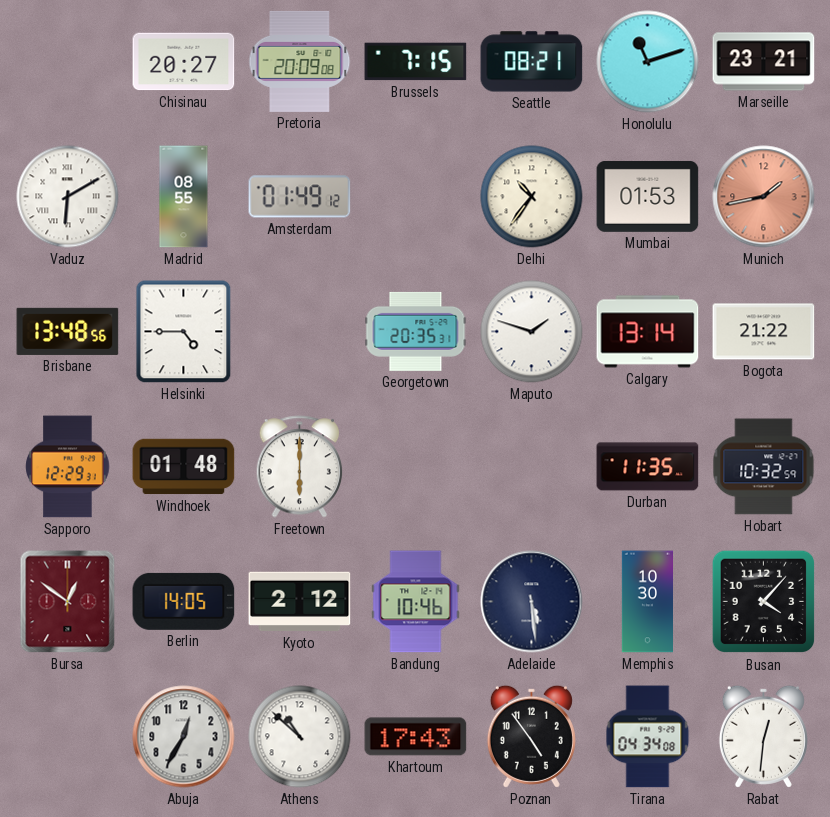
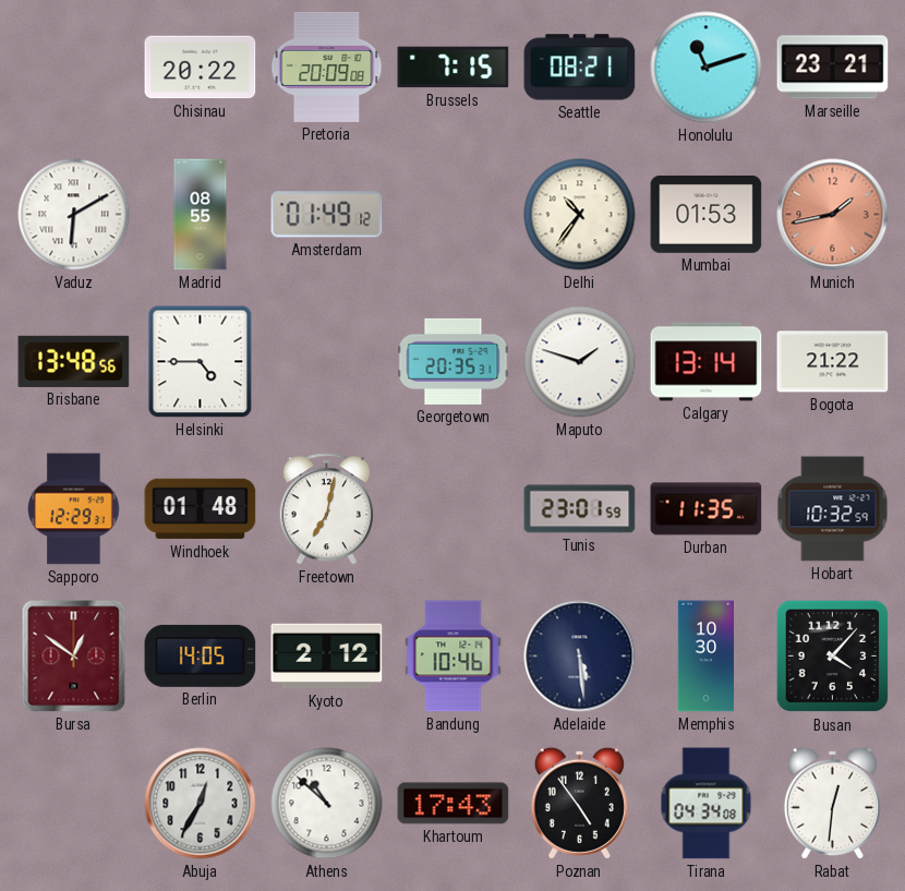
Chisinau: 20:27 -> 20:22
Freetown: 6:00 -> 7:02
Tunis: none -> 23:01
